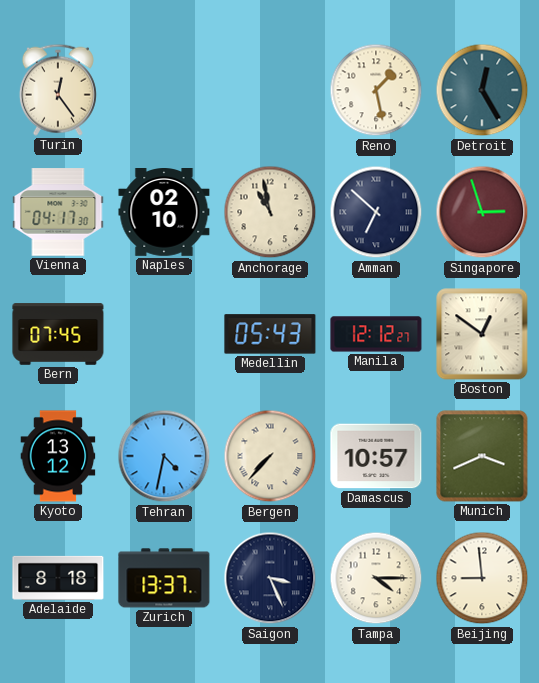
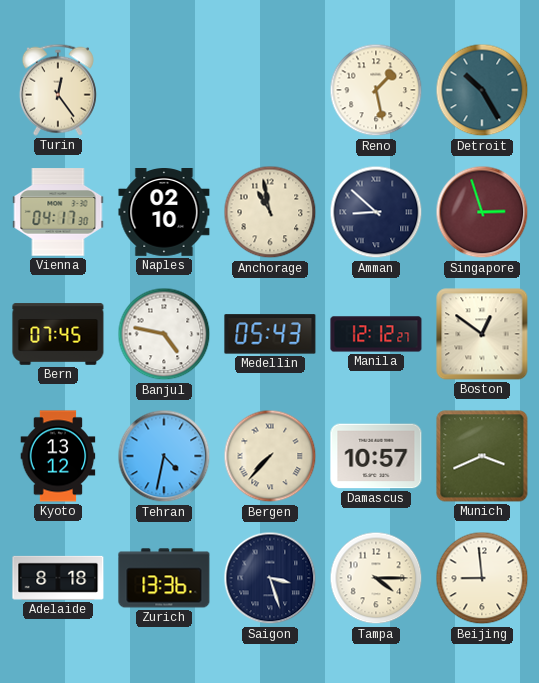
Detroit: 12:25 -> 10:25
Amman: 6:52 -> 8:52
Banjul: none -> 4:47
Zurich: 13:37 -> 13:36
Saigon: 3:26 -> 3:27
